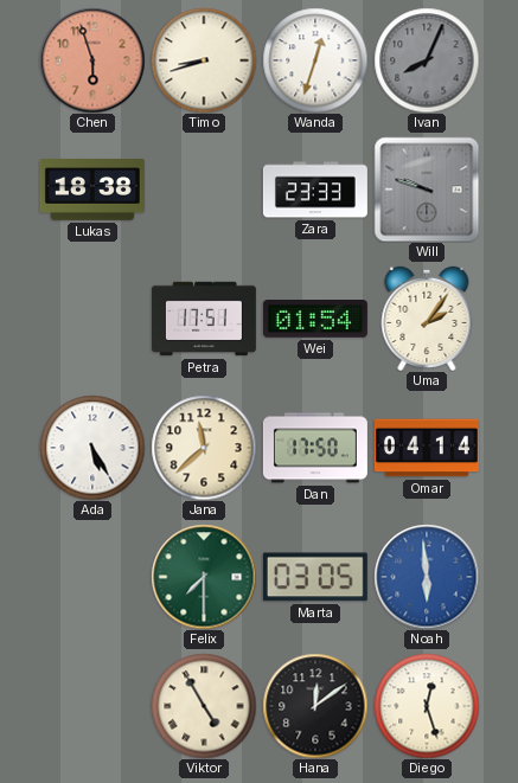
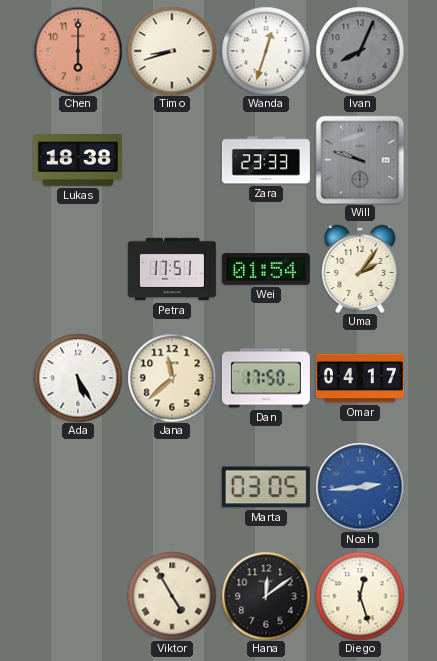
Chen: 5:57 -> 6:00
Omar: 04:14 -> 04:17
Felix: 7:30 -> none
Noah: 5:59 -> 2:44
